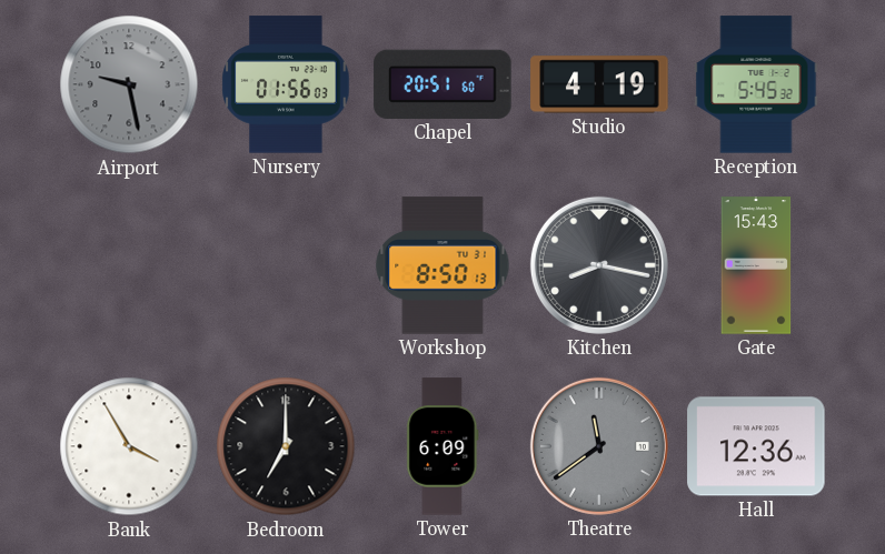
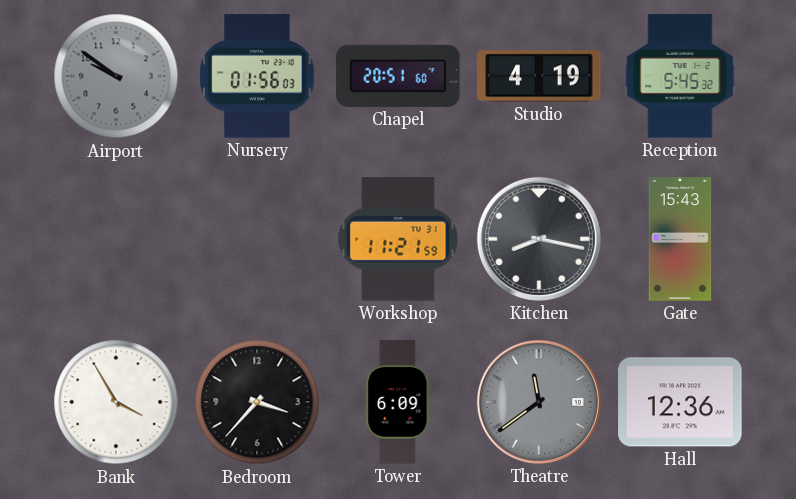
Airport: 9:28 -> 9:51
Workshop: 8:50 -> 11:21
Bedroom: 7:00 -> 3:37
